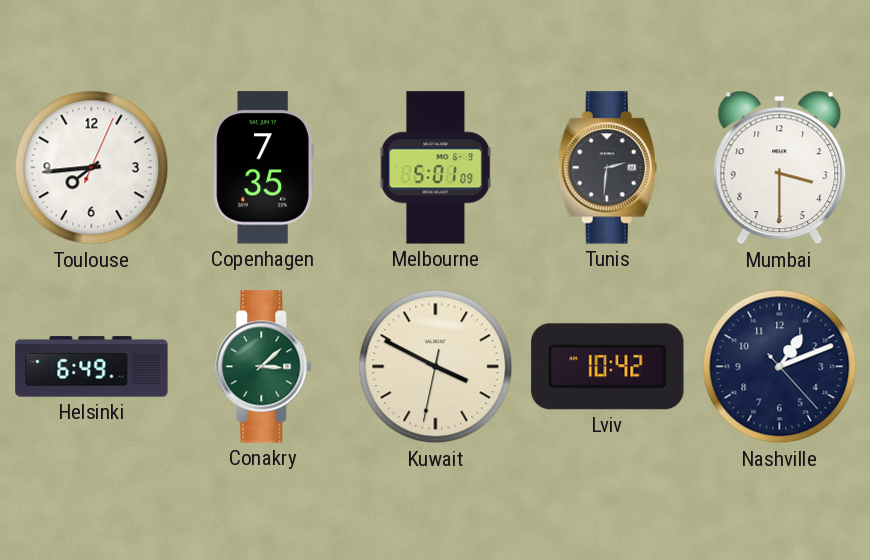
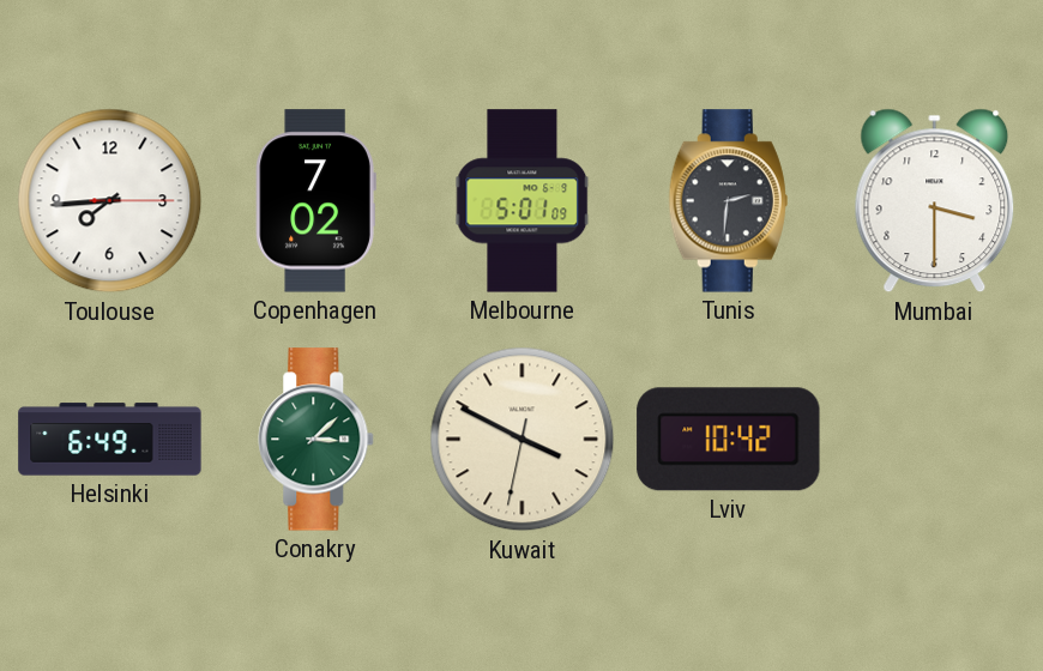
Toulouse: 7:44:04 -> 7:44:15
Copenhagen: 7:35 -> 7:02
Nashville: 1:11 -> none
